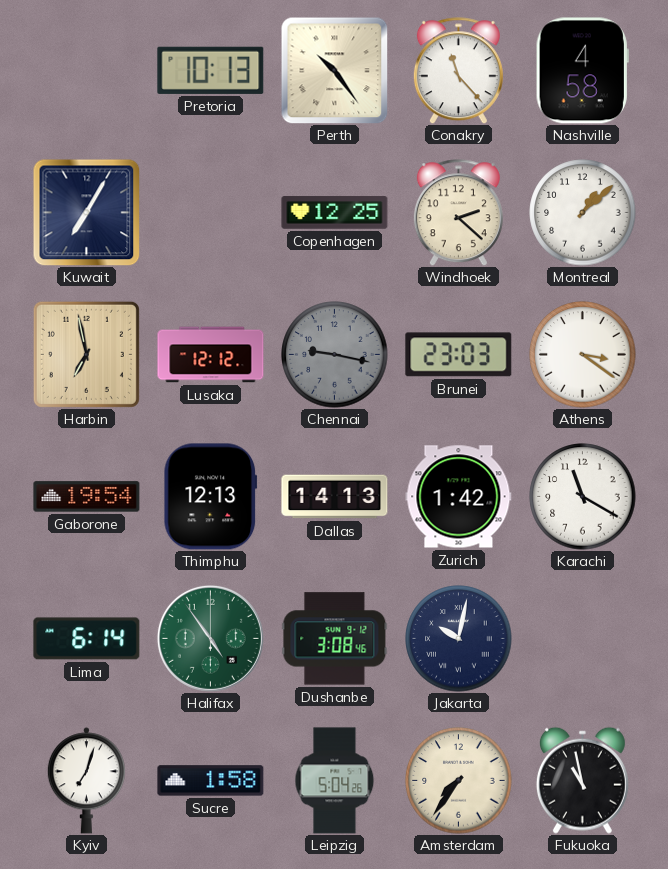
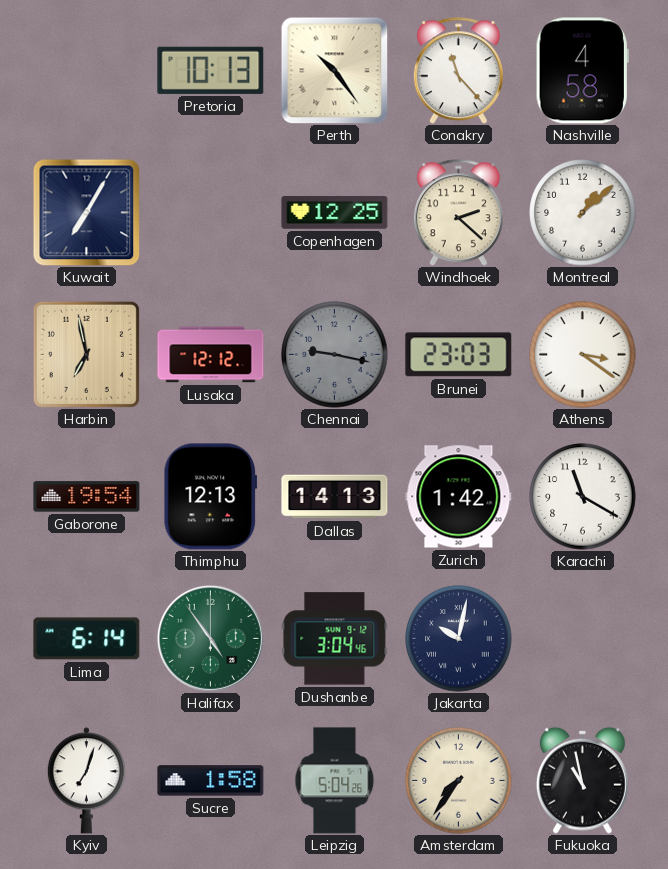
Dushanbe: 3:08 -> 3:04
